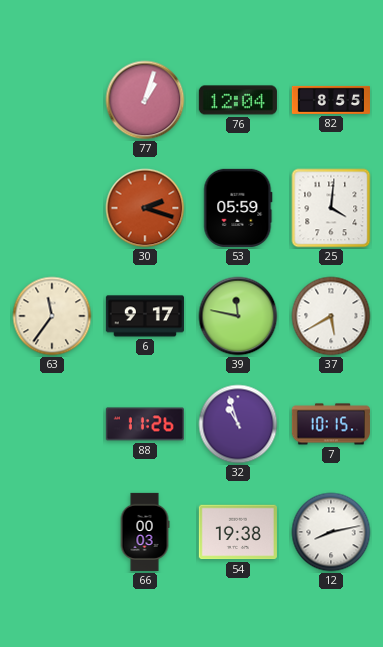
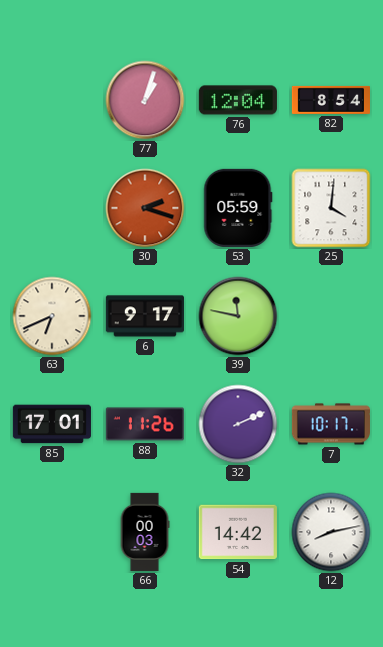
82: 8:55 -> 8:54
63: 11:36 -> 6:41
37: 5:40 -> none
85: none -> 17:01
32: 10:57 -> 2:11
7: 10:15 -> 10:17
54: 19:38 -> 14:42
